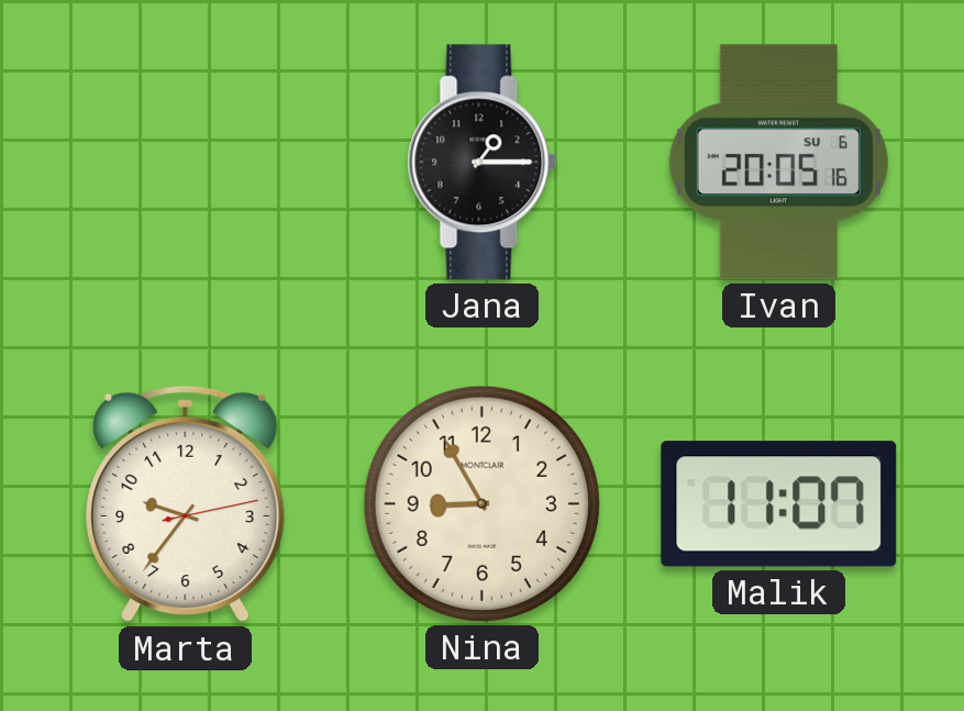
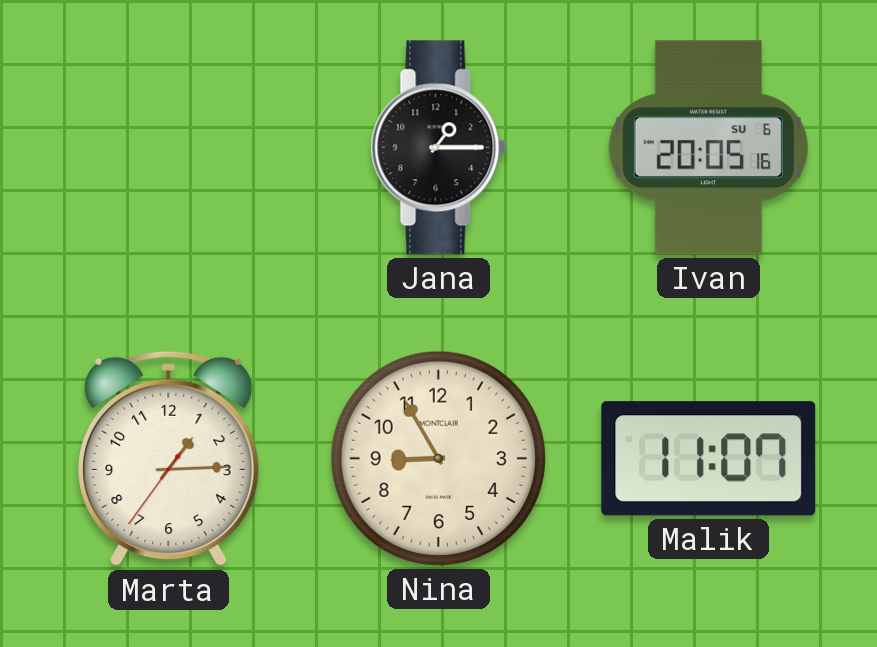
Marta: 9:36 -> 1:14
